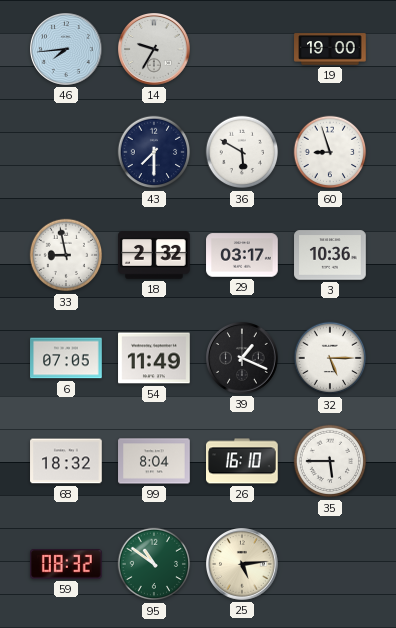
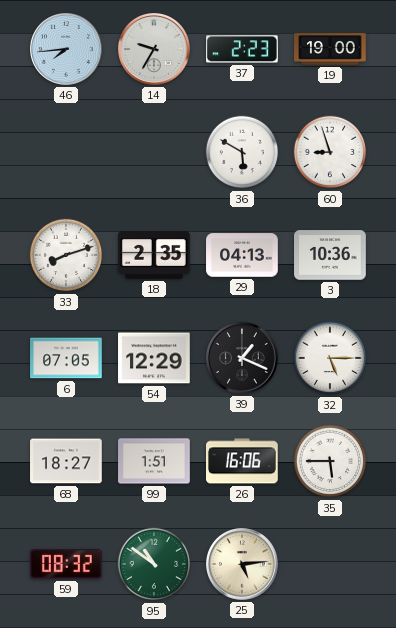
37: none -> 2:23
43: 7:30 -> none
33: 8:58 -> 8:12
18: 2:32 -> 2:35
29: 03:17 -> 04:13
54: 11:49 -> 12:29
68: 18:32 -> 18:27
99: 8:04 -> 1:51
26: 16:10 -> 16:06
